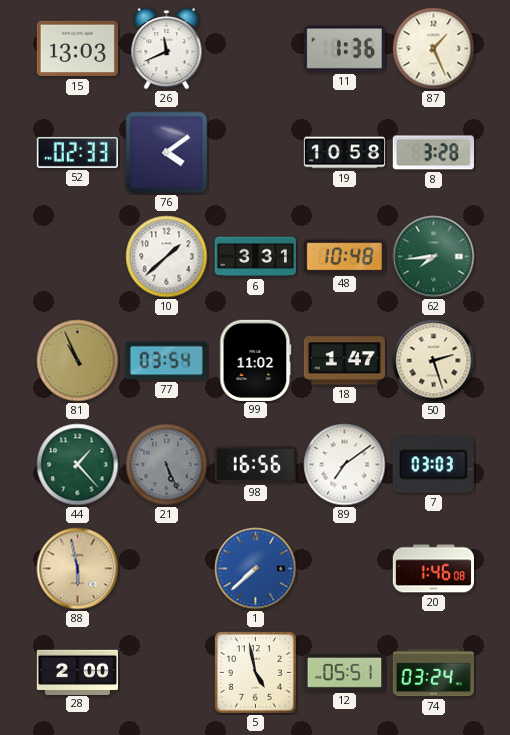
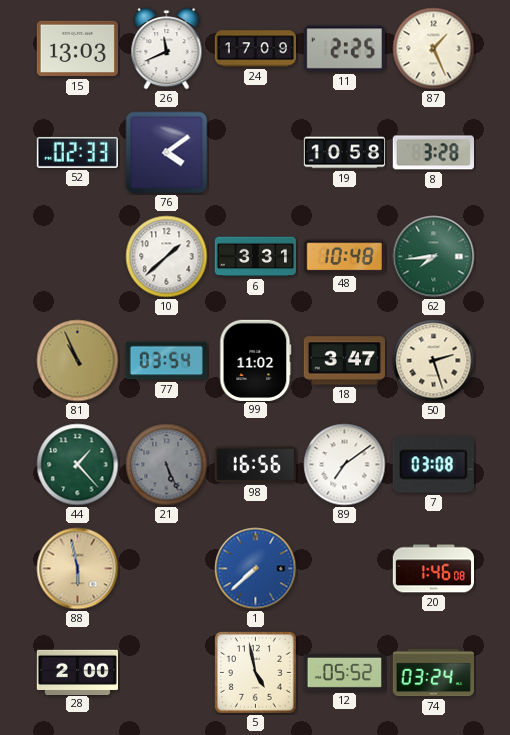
24: none -> 17:09
11: 1:36 -> 2:25
18: 1:47 -> 3:47
7: 03:03 -> 03:08
12: 05:51 -> 05:52
